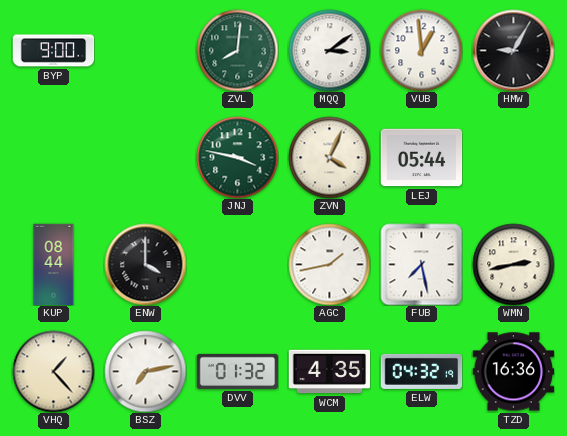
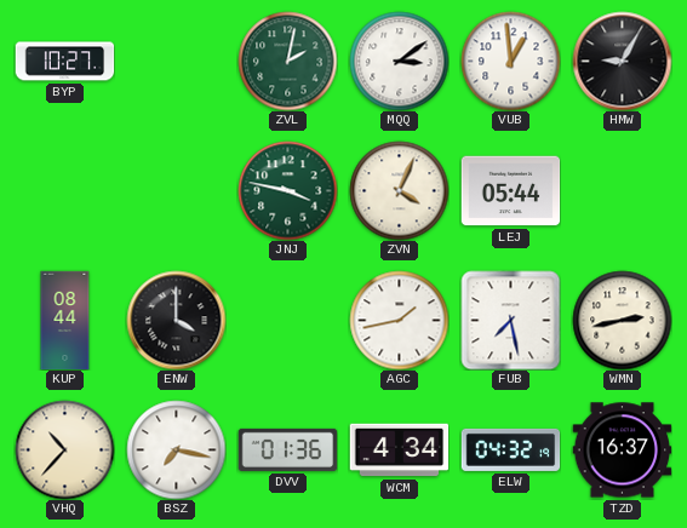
BYP: 9:00 -> 10:27
ZVL: 8:01 -> 2:02
VHQ: 1:23 -> 10:37
BSZ: 7:13 -> 7:17
DVV: 01:32 -> 01:36
WCM: 4:35 -> 4:34
TZD: 16:36 -> 16:37
